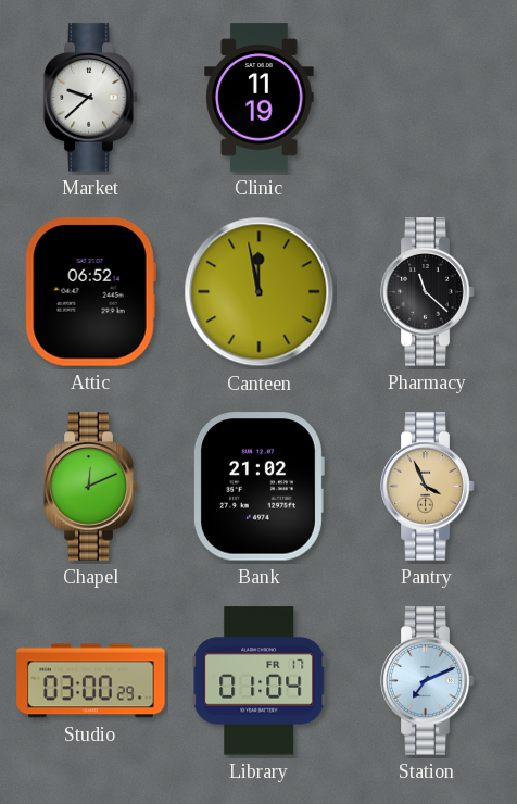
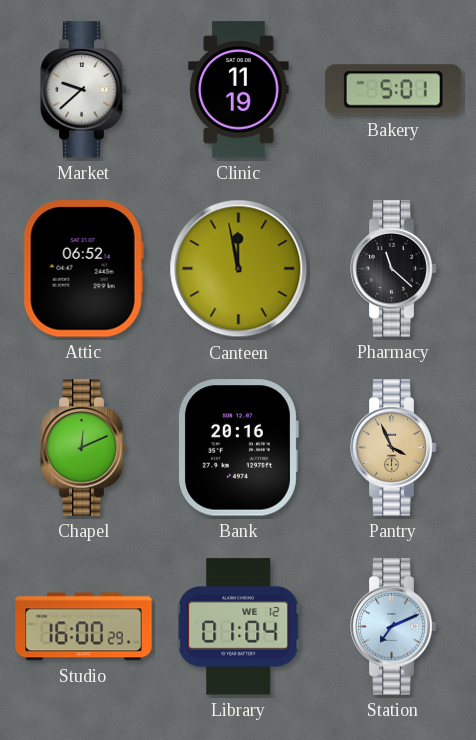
Bakery: none -> 5:01
Bank: 21:02 -> 20:16
Studio: 03:00 -> 16:00
Library date: FR 17 -> WE 12
